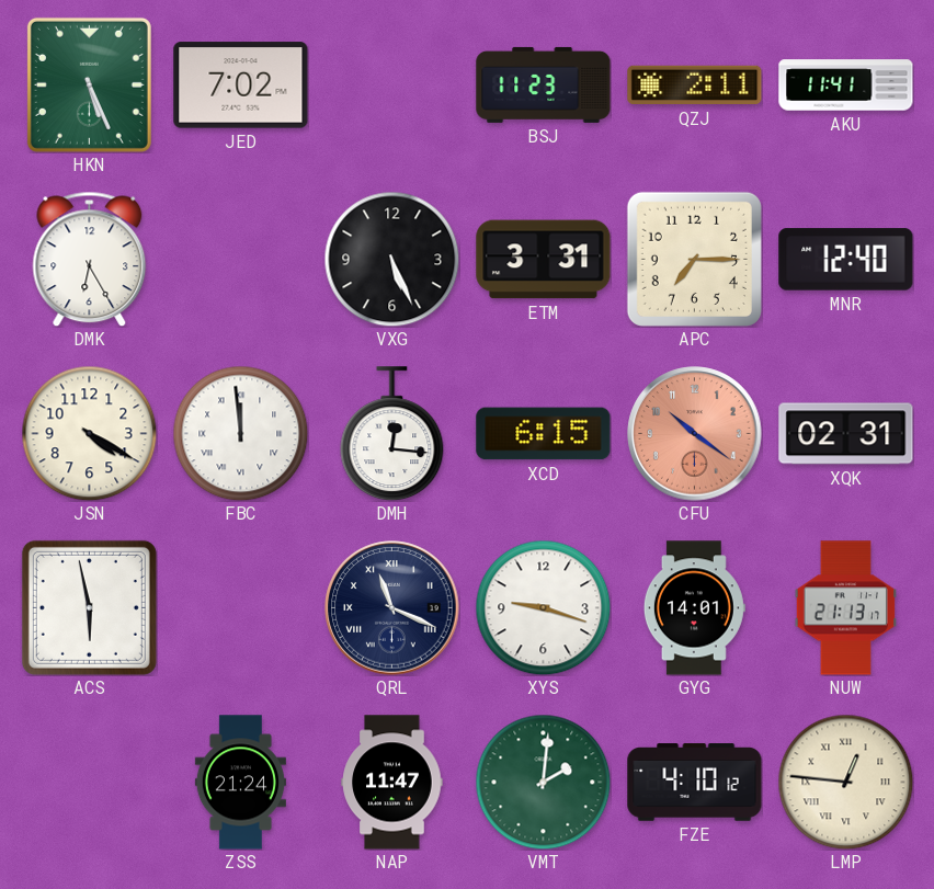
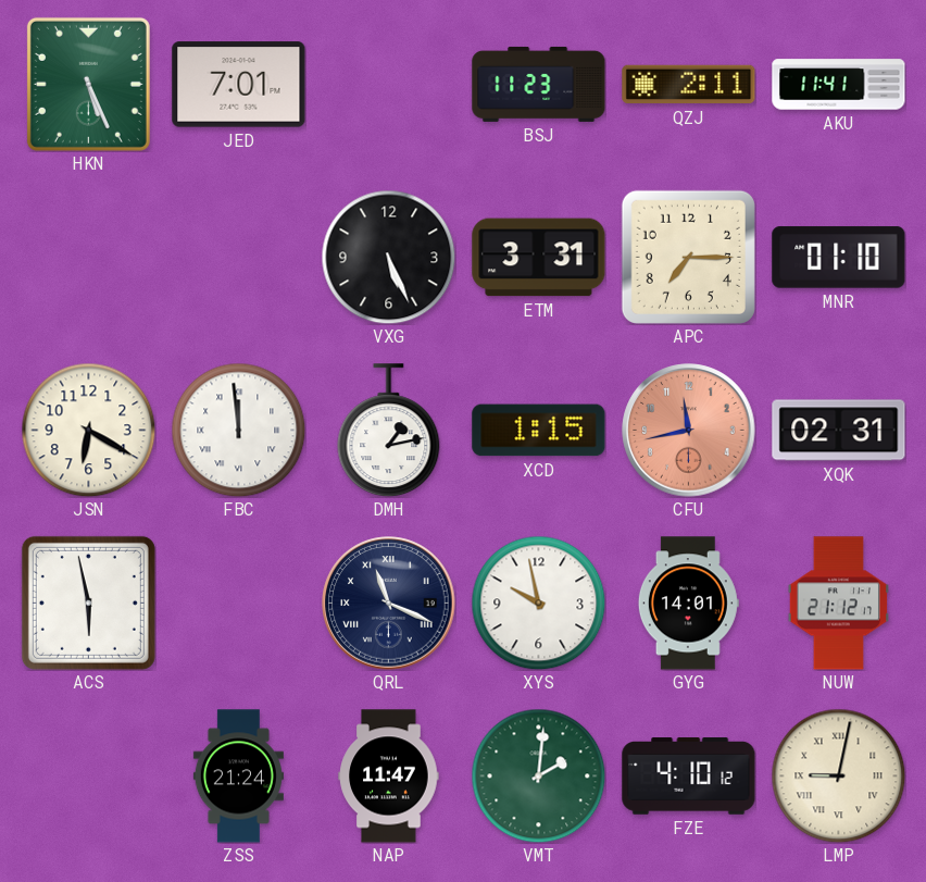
JED: 7:02 -> 7:01
DMK: 6:25 -> none
MNR: 12:40 -> 01:10
JSN: 4:20 -> 6:20
DMH: 12:16 -> 1:13
XCD: 6:15 -> 1:15
CFU: 10:21 -> 11:43
XYS: 9:18 -> 9:58
NUW: 21:13 -> 21:12
LMP: 12:46 -> 9:02
